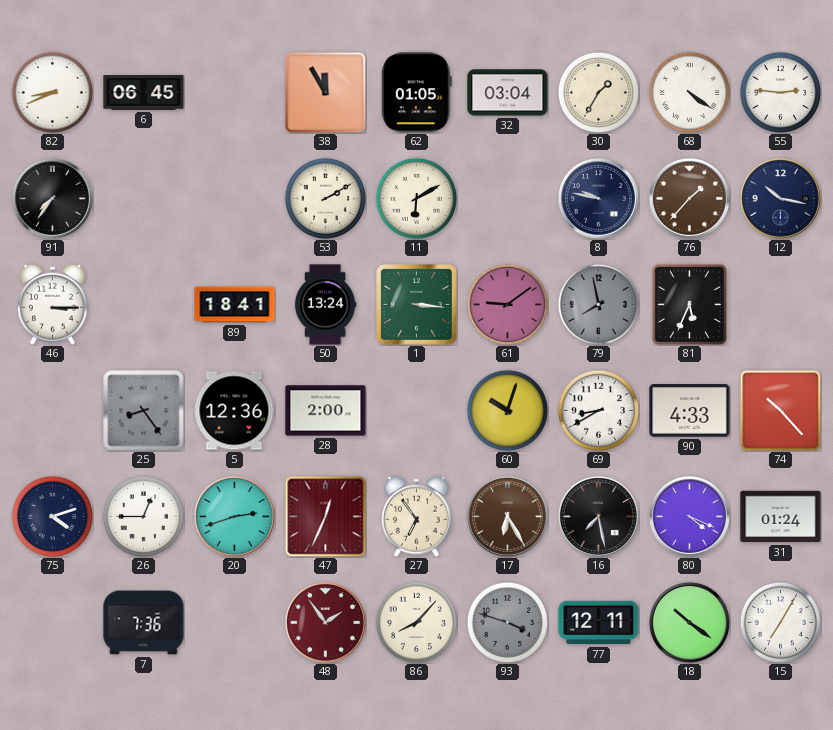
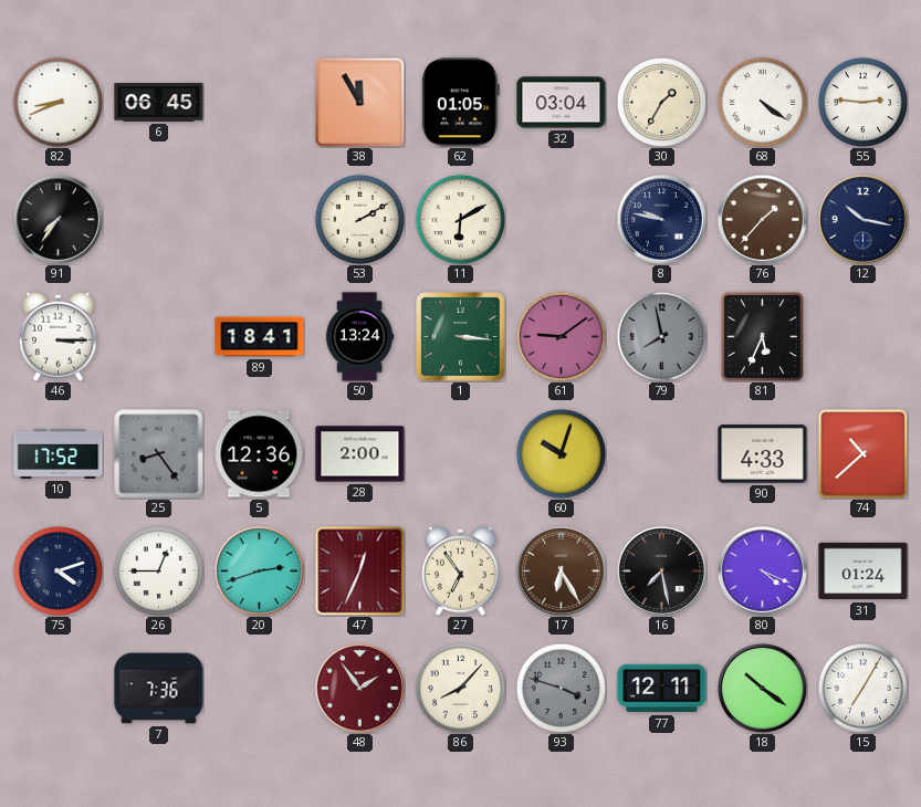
10: none -> 17:52
69: 8:40 -> none
74: 10:23 -> 10:38
